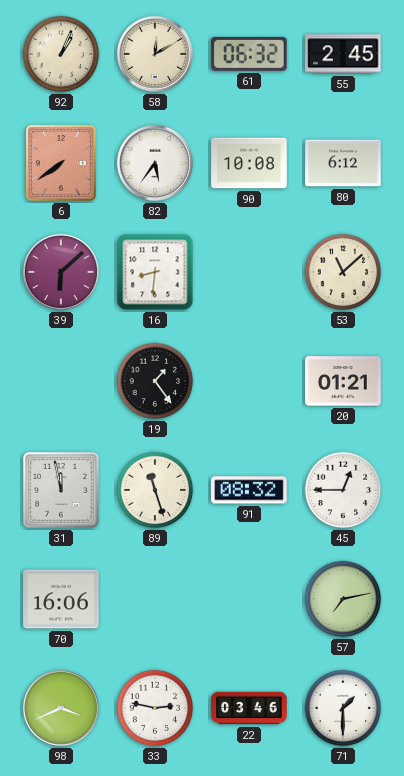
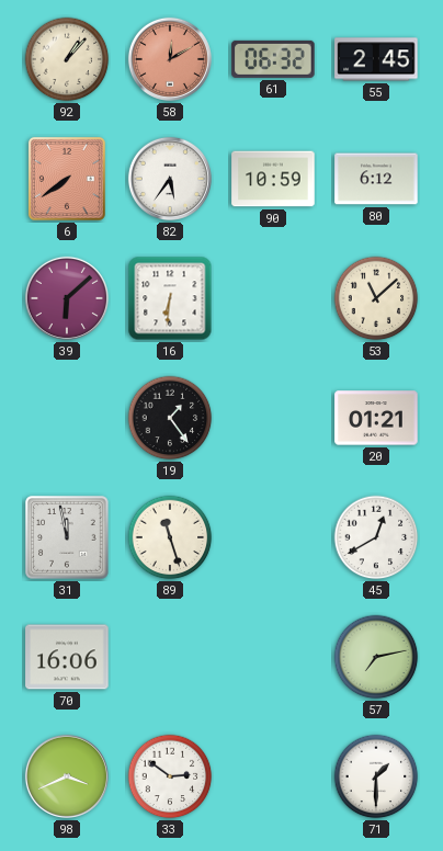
92: 1:04 -> 1:07
58 dial: cream -> salmon
90: 10:08 -> 10:59
16: 8:31 -> 6:31
91: 08:32 -> none
45: 12:45 -> 12:40
33: 2:47 -> 2:51
22: 03:46 -> none
